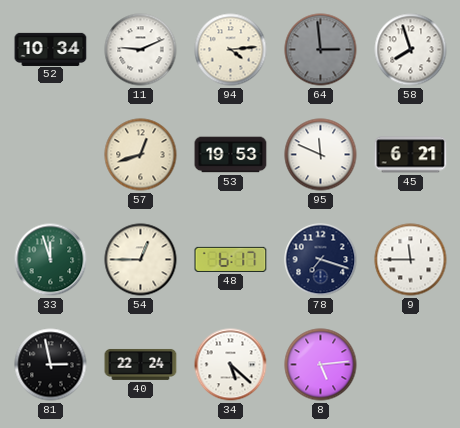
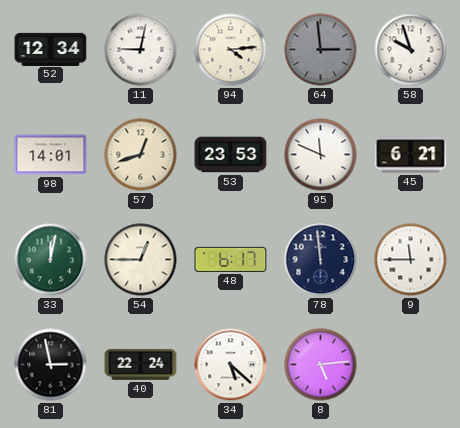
52: 10:34 -> 12:34
11: 9:11 -> 9:02
58: 7:57 -> 9:57
98: none -> 14:01
53: 19:53 -> 23:53
33: 11:57 -> 12:02
78: 7:18 -> 11:59
